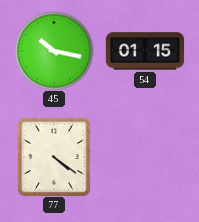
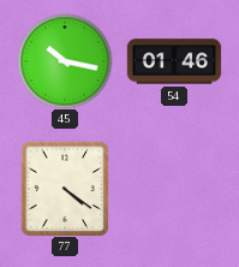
54: 01:15 -> 01:46
